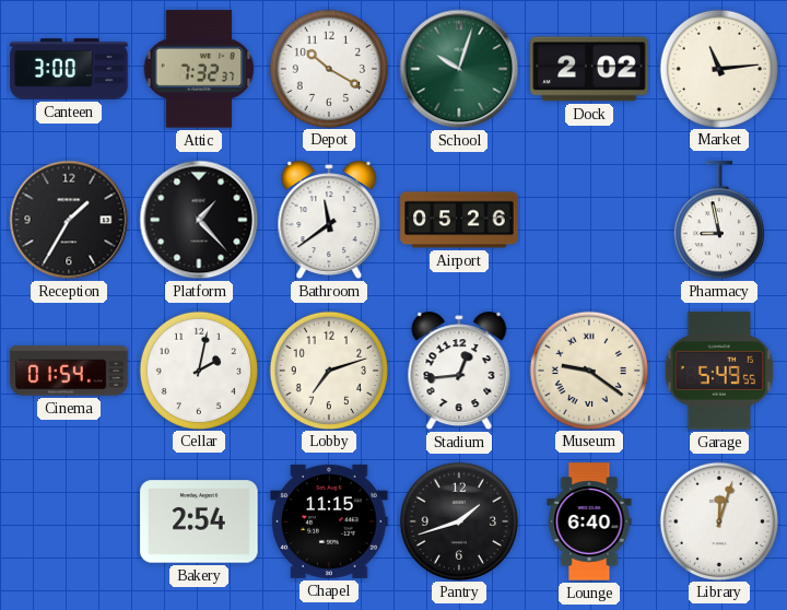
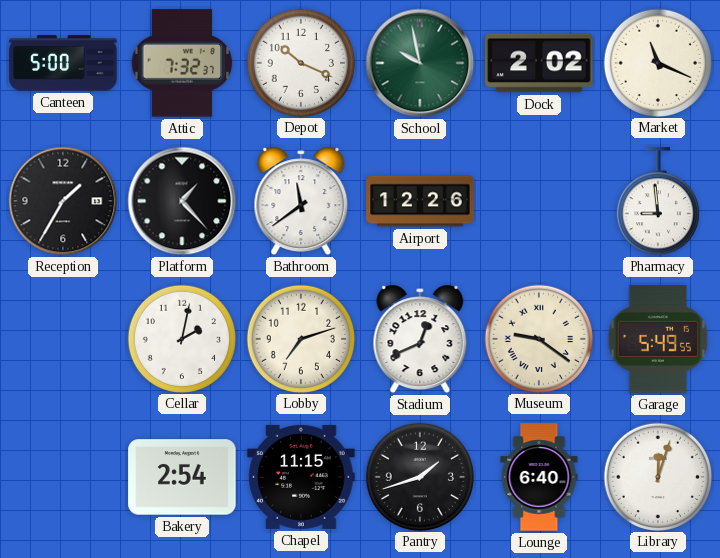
Canteen: 3:00 -> 5:00
Depot: 10:20 -> 10:19
School: 10:03 -> 9:58
Market: 11:14 -> 11:19
Airport: 05:26 -> 12:26
Pharmacy: 8:58 -> 8:59
Cinema: 01:54 -> none
Stadium: 12:44 -> 12:41
